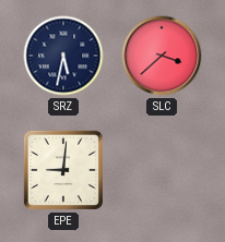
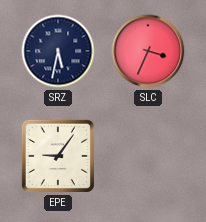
SLC: 3:38 -> 3:34
EPE: 9:01 -> 9:06
